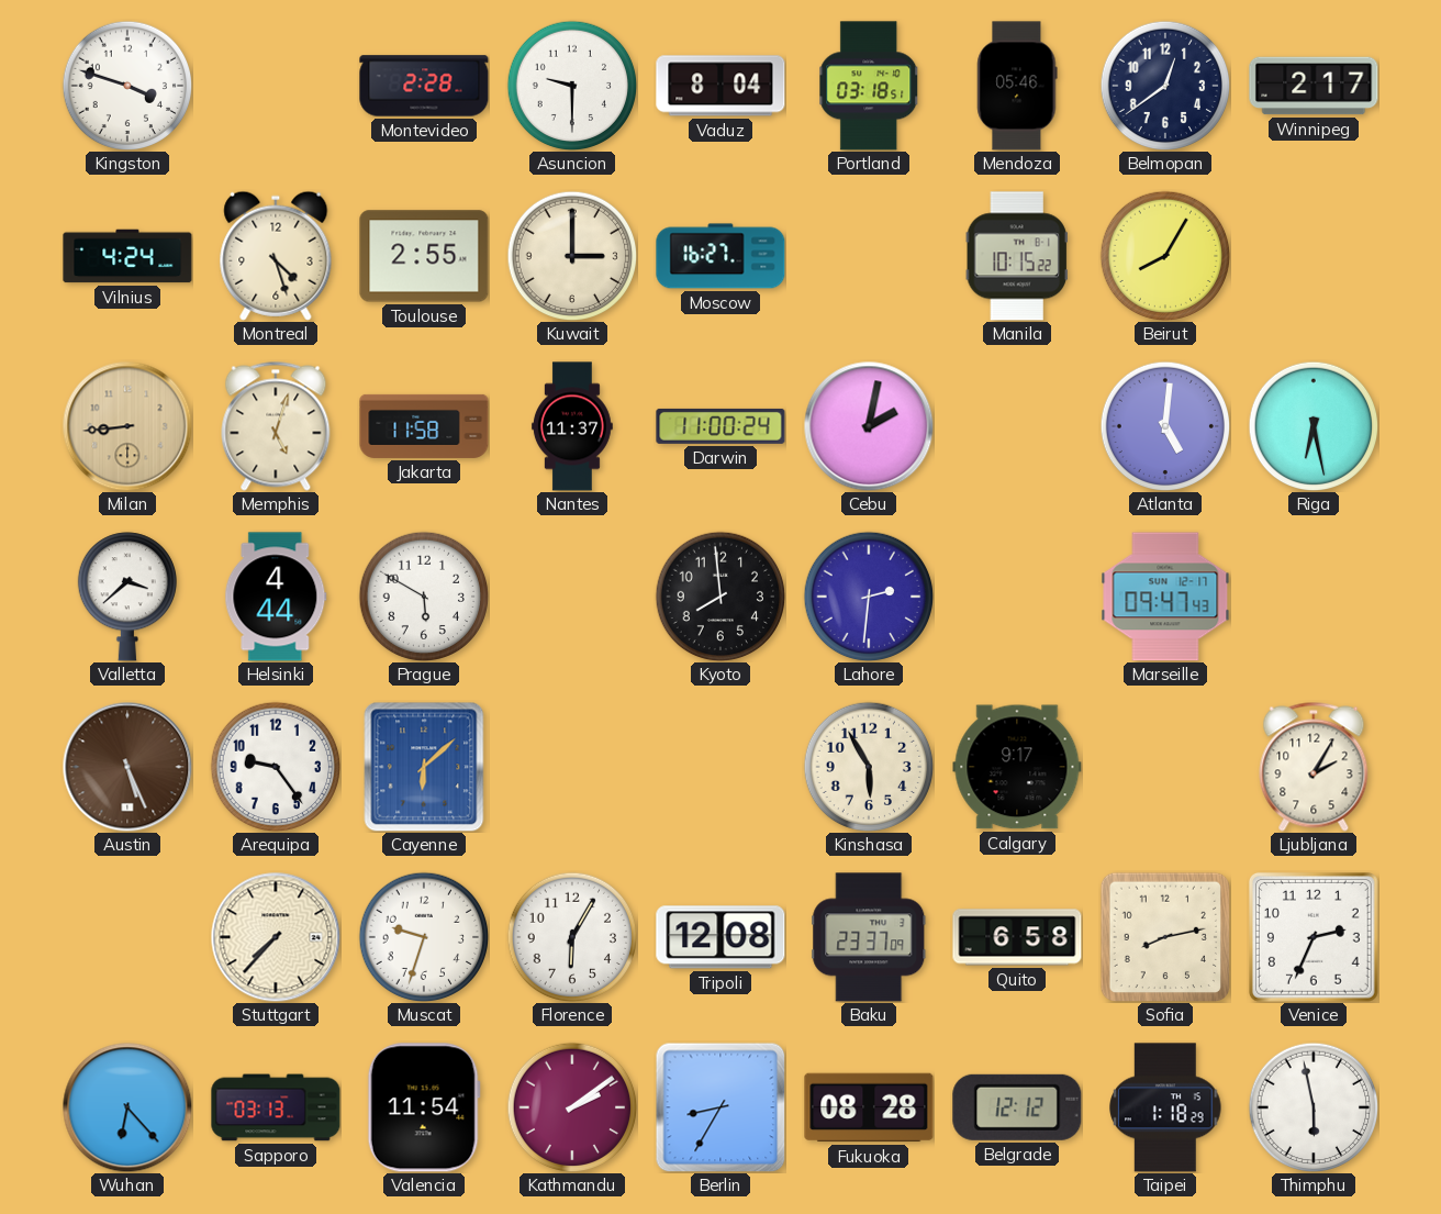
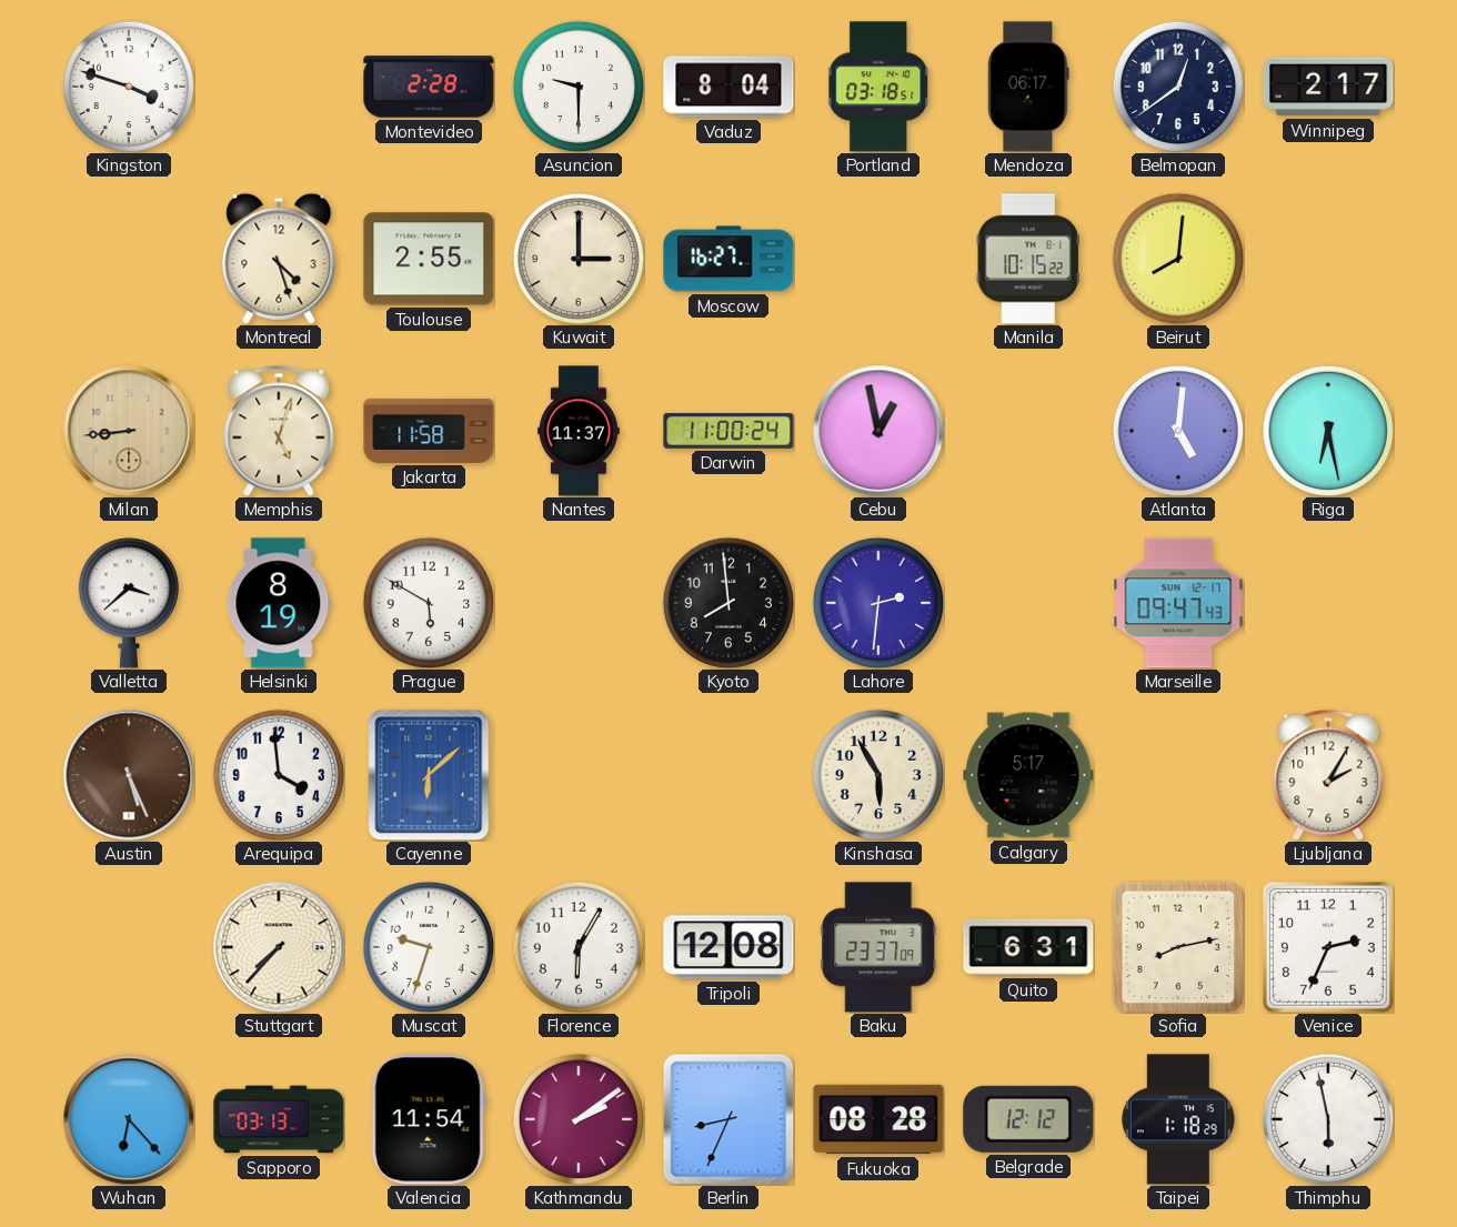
Mendoza: 05:46 -> 06:17
Vilnius: 4:24 -> none
Beirut: 8:05 -> 8:01
Cebu: 2:02 -> 12:58
Helsinki: 4:44 -> 8:19
Arequipa: 9:24 -> 3:59
Calgary: 9:17 -> 5:17
Quito: 6:58 -> 6:31
Berlin: 8:35 -> 8:34
